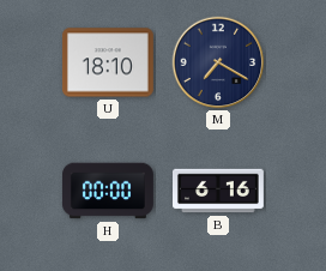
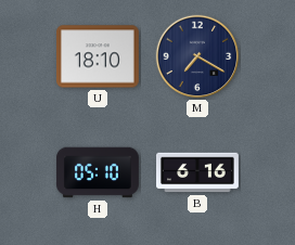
H: 00:00 -> 05:10
